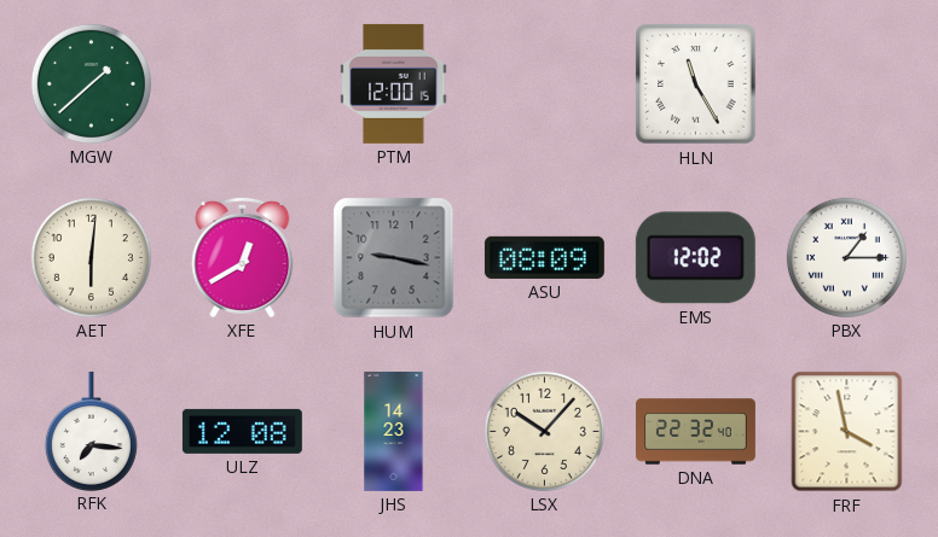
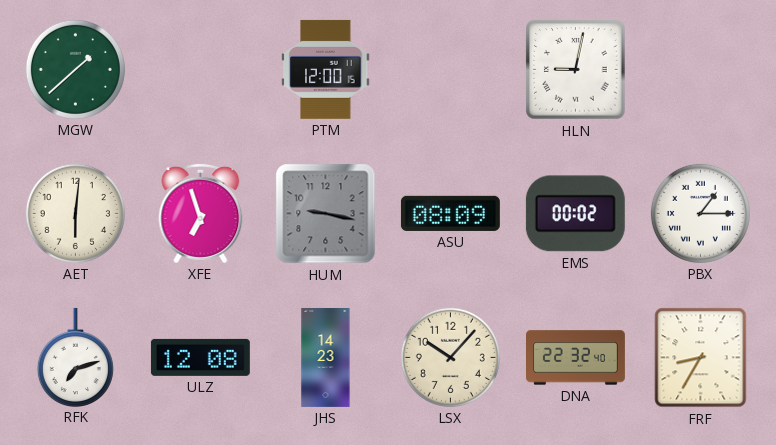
HLN: 11:25 -> 9:02
XFE: 12:40 -> 6:57
EMS: 12:02 -> 00:02
RFK: 7:16 -> 7:12
FRF: 3:58 -> 8:35
